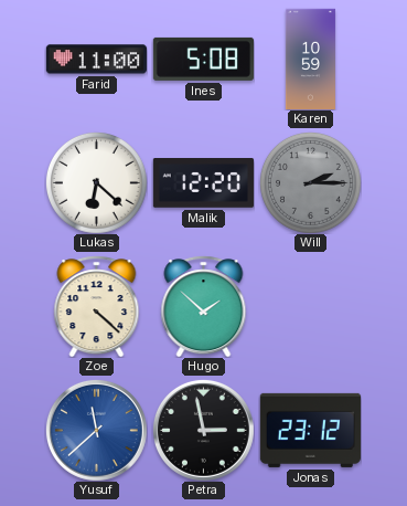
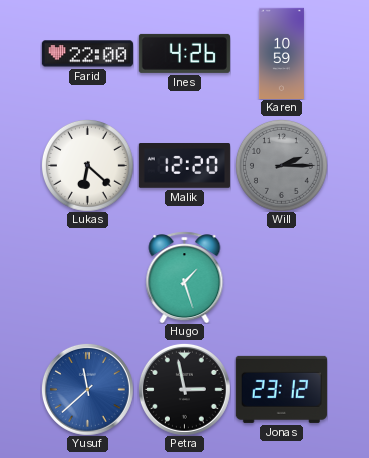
Farid: 11:00 -> 22:00
Ines: 5:08 -> 4:26
Zoe: 4:22 -> none
Hugo: 1:52 -> 1:27
